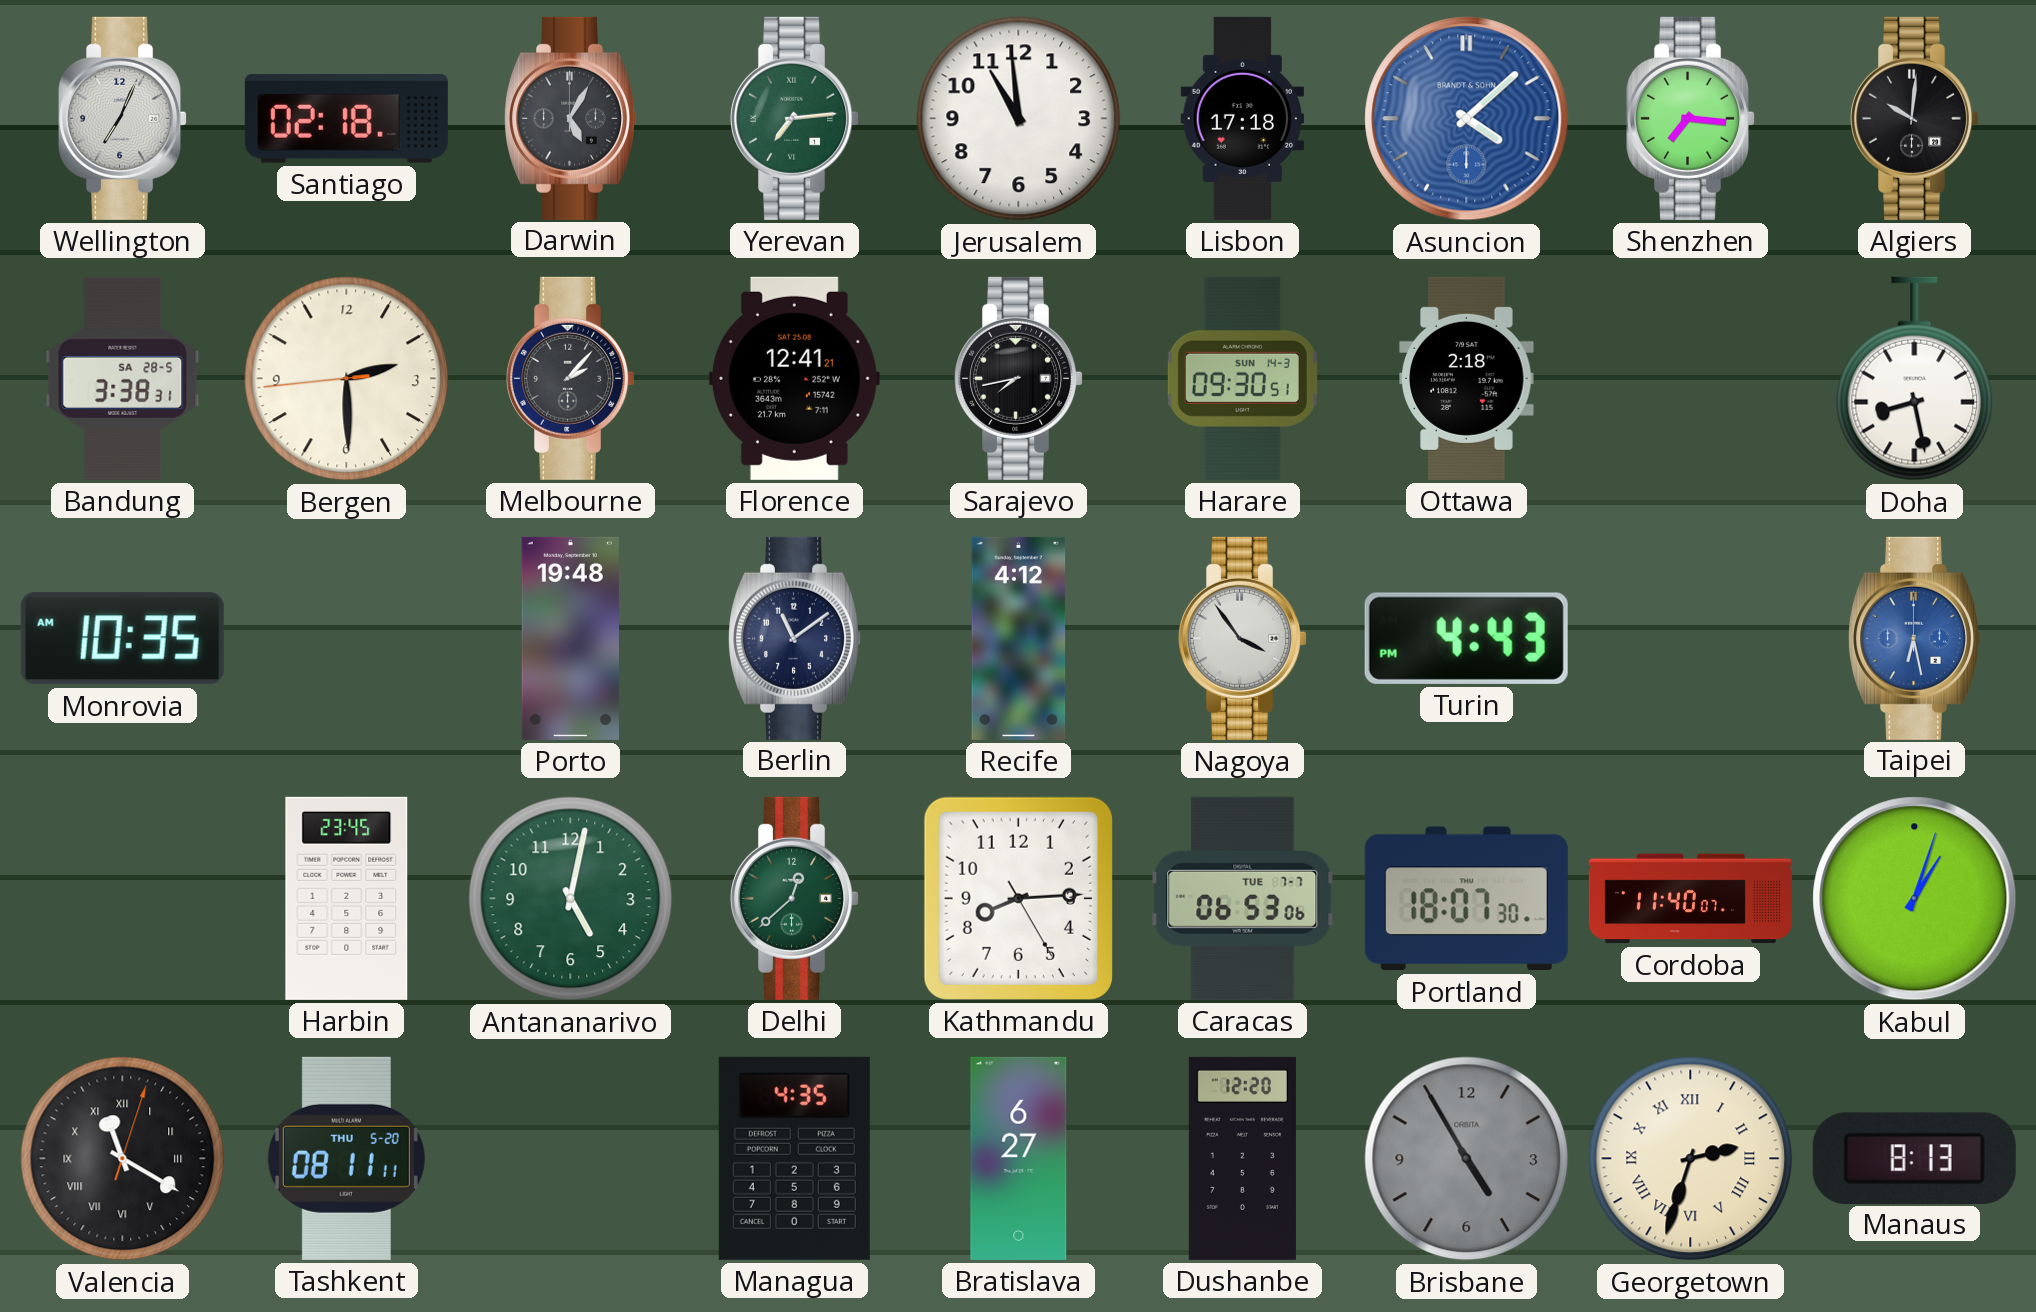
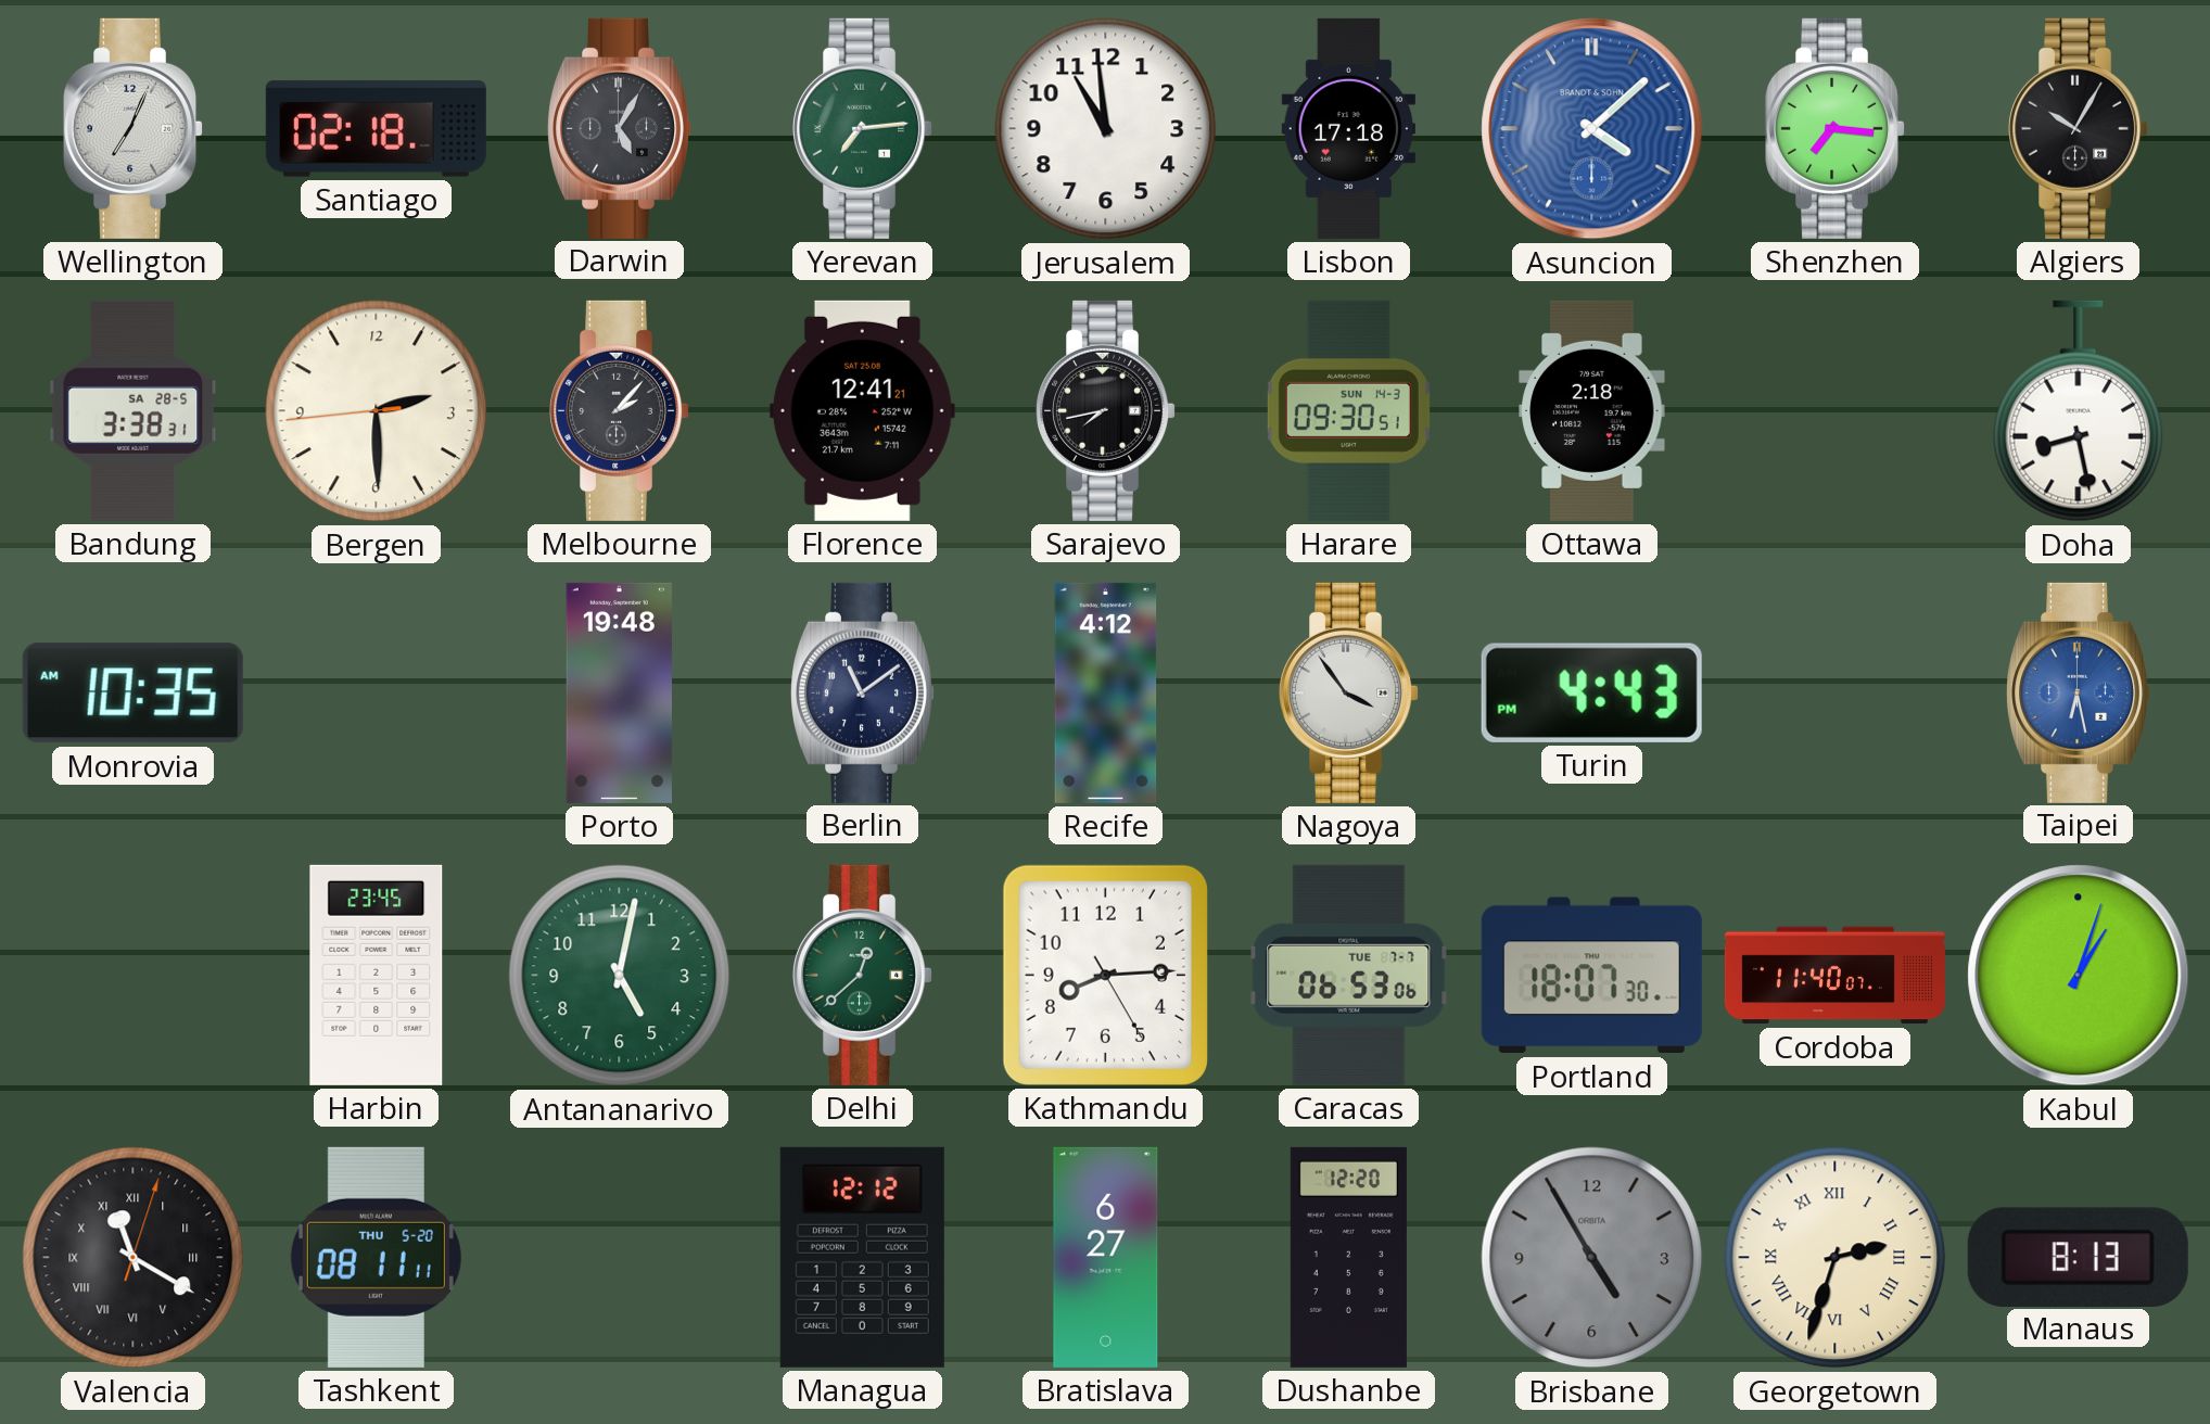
Algiers: 10:01 -> 10:05
Managua: 4:35 -> 12:12
